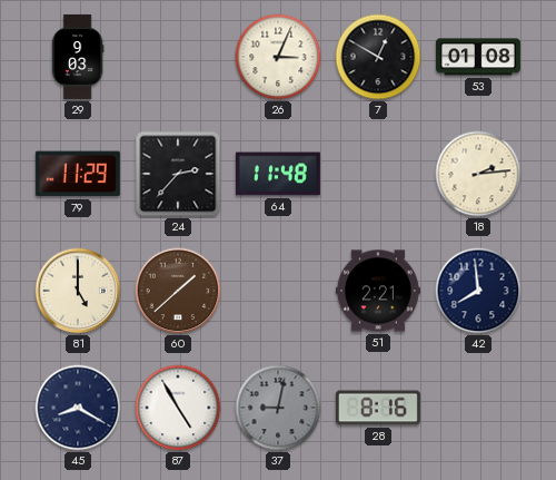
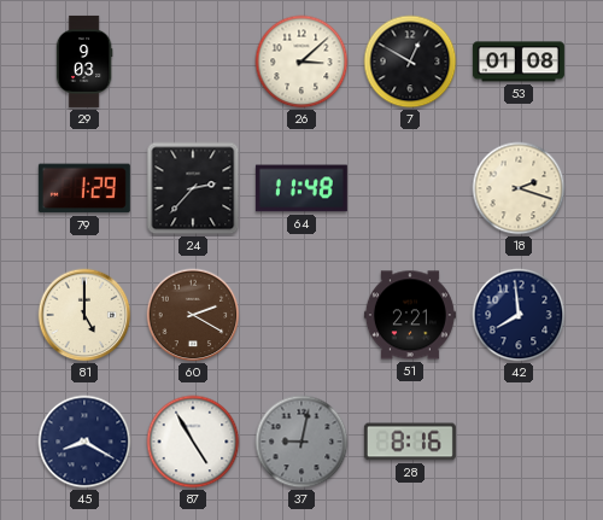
26: 3:04 -> 3:08
79: 11:29 -> 1:29
18: 2:14 -> 2:18
60: 1:38 -> 2:20
